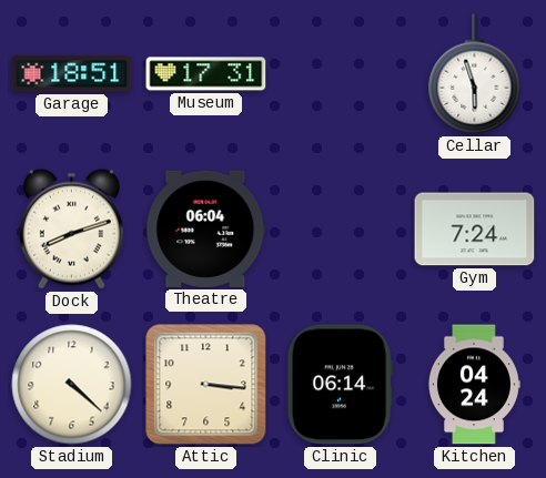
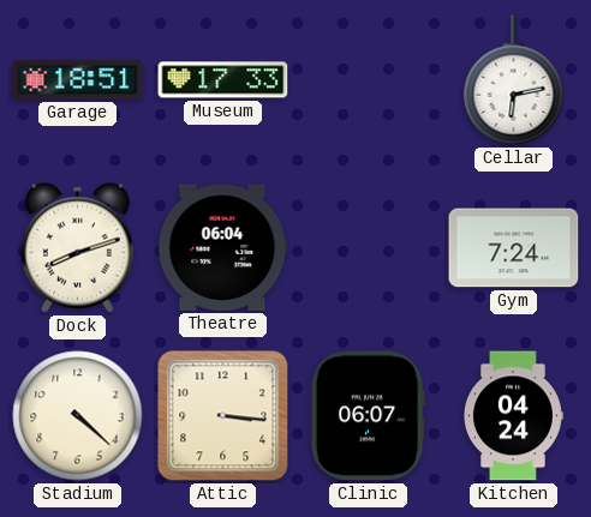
Museum: 17:31 -> 17:33
Cellar: 5:57 -> 6:13
Clinic: 06:14 -> 06:07
